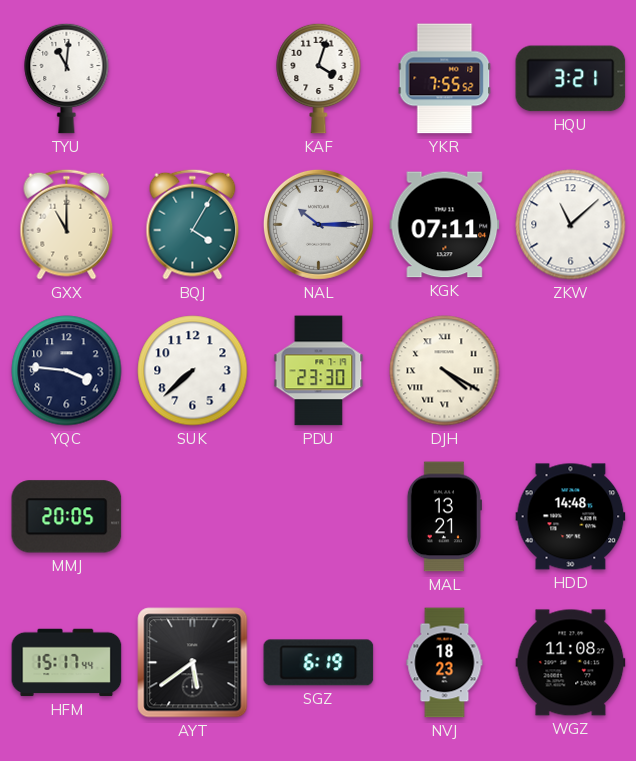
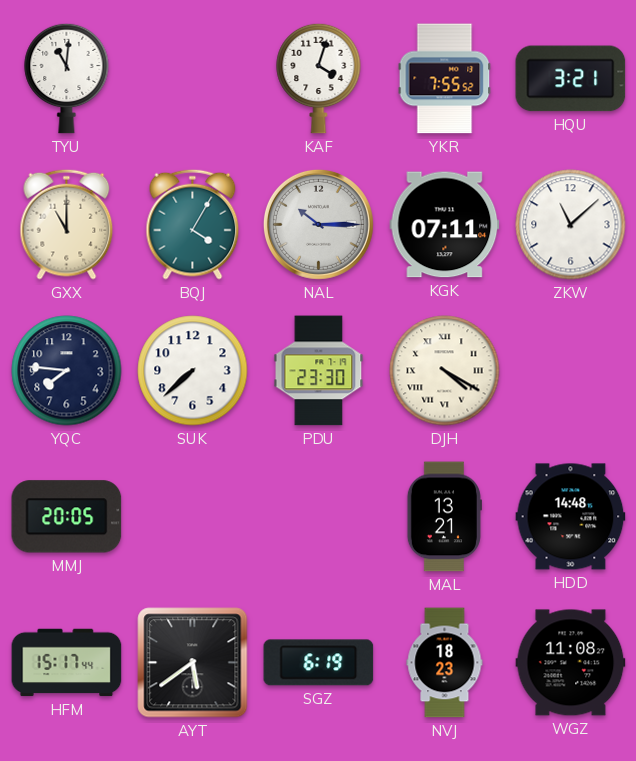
YQC: 3:46 -> 7:46
